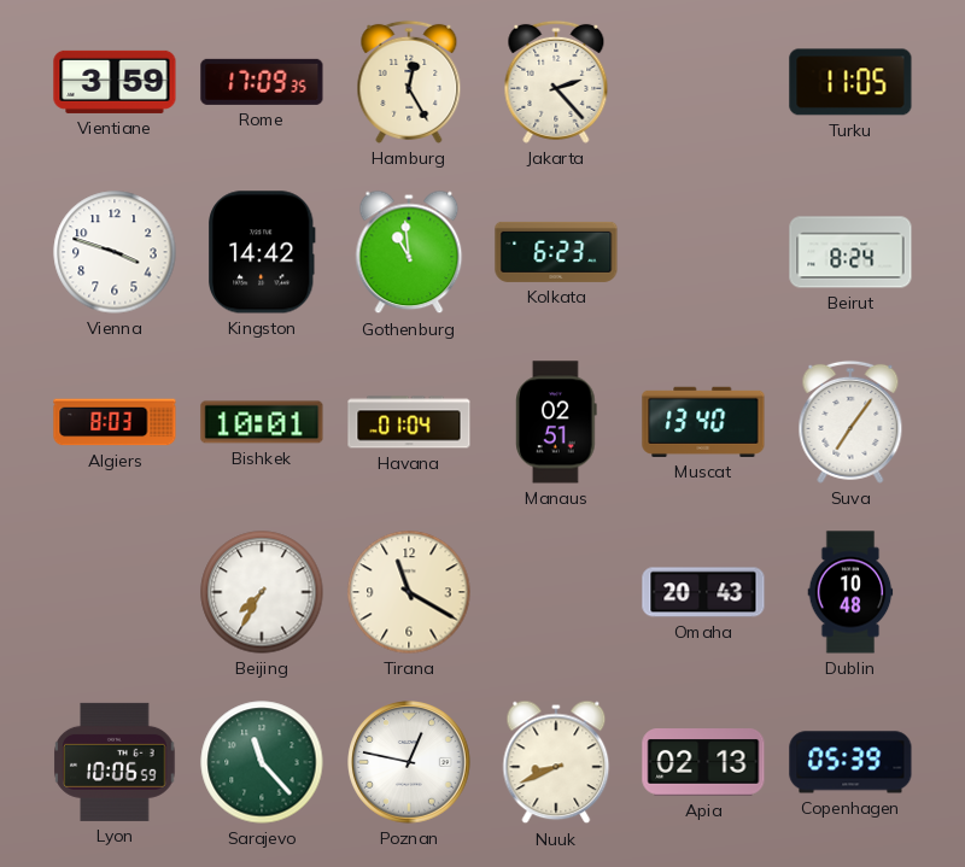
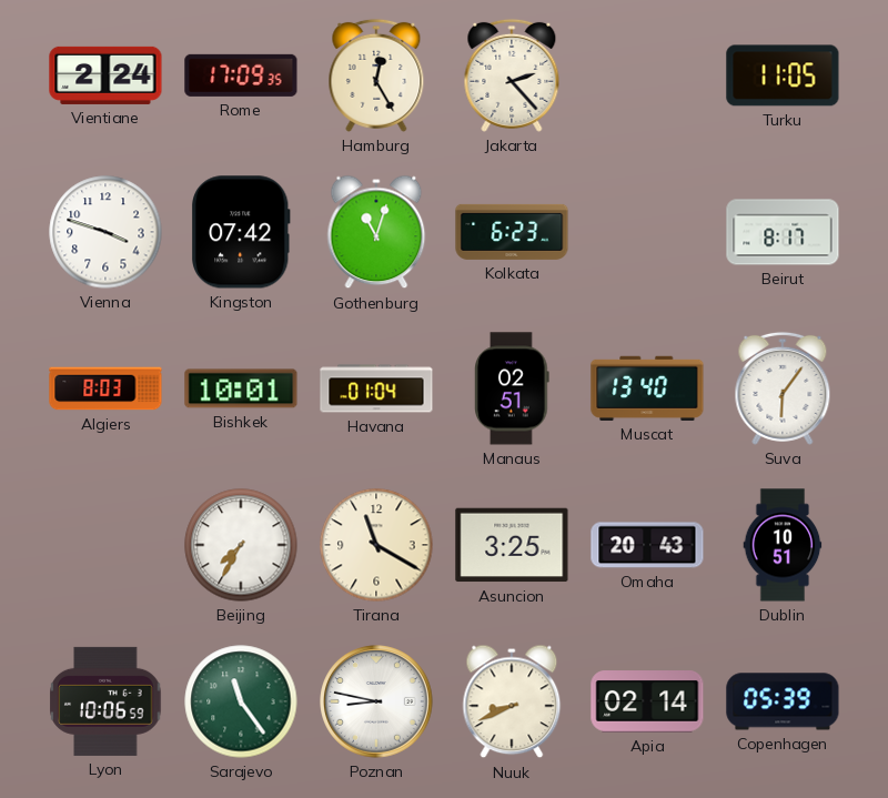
Vientiane: 3:59 -> 2:24
Kingston: 14:42 -> 07:42
Gothenburg: 10:59 -> 11:03
Beirut: 8:24 -> 8:17
Suva: 7:06 -> 6:06
Asuncion: none -> 3:25
Dublin: 10:48 -> 10:51
Sarajevo: 11:23 -> 11:24
Poznan: 12:47 -> 8:47
Apia: 02:13 -> 02:14
